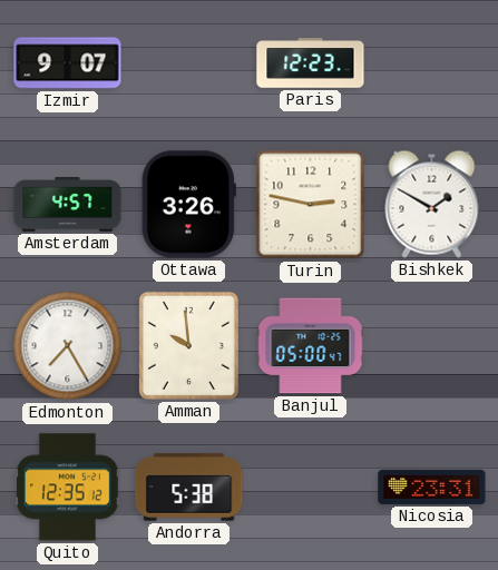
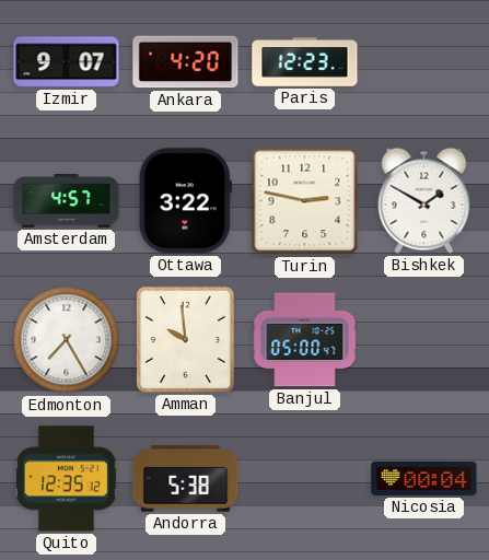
Ankara: none -> 4:20
Ottawa: 3:26 -> 3:22
Nicosia: 23:31 -> 00:04
